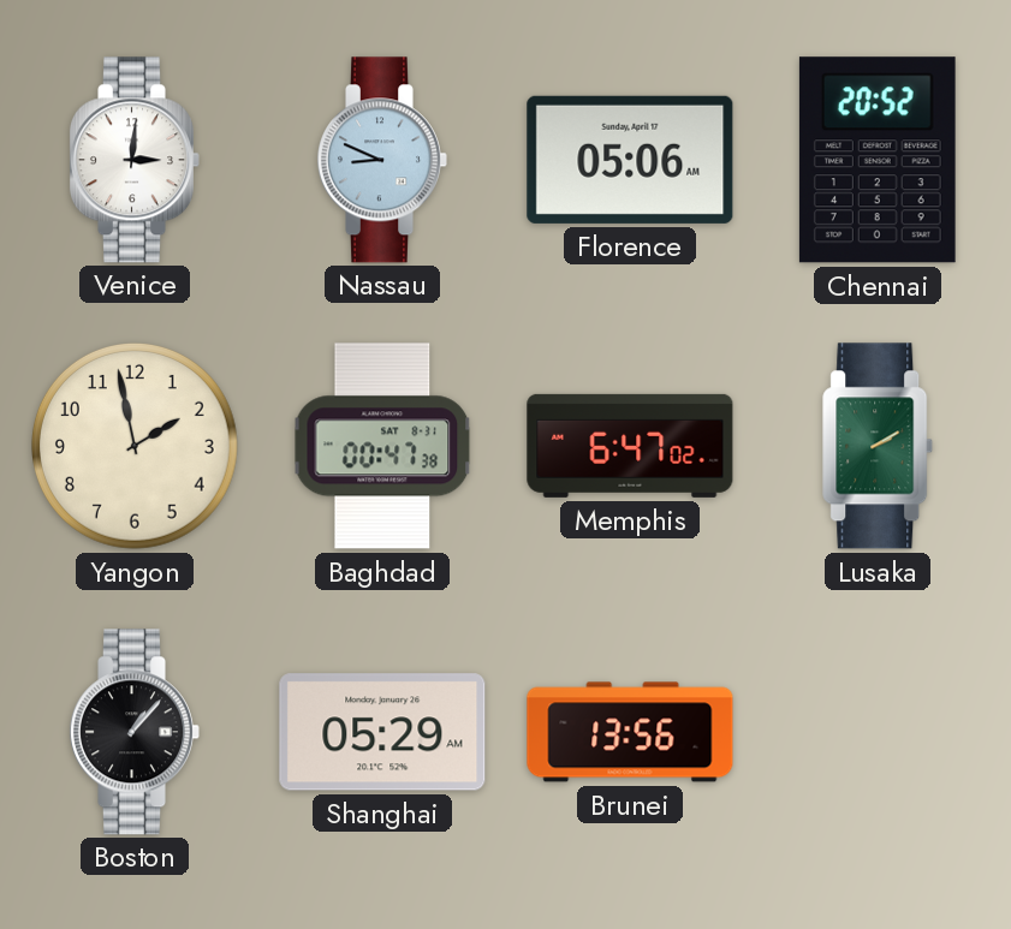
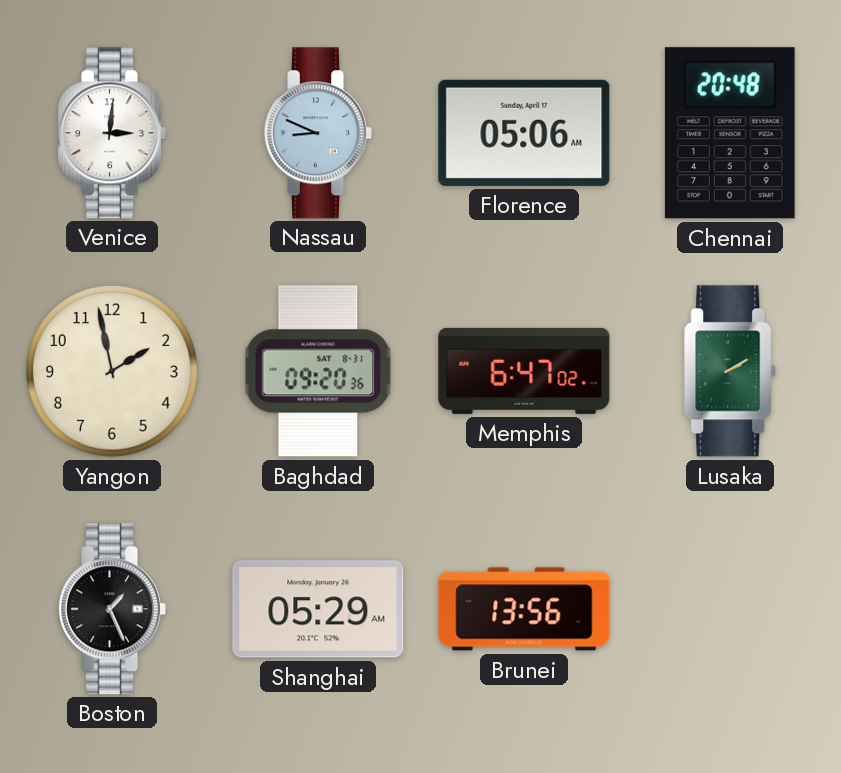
Chennai: 20:52 -> 20:48
Baghdad: 00:47 -> 09:20
Boston: 1:07 -> 1:26
